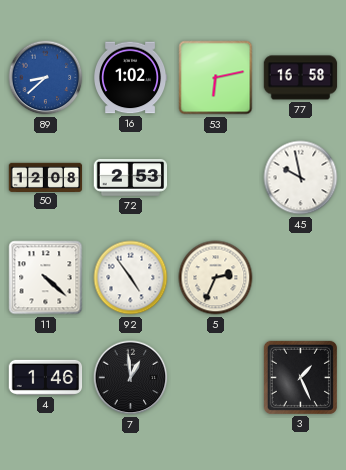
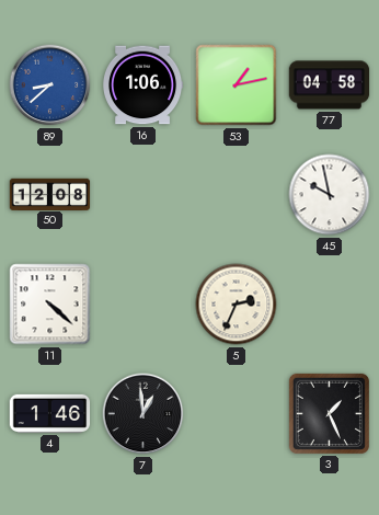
16: 1:02 -> 1:06
53: 6:13 -> 1:13
77: 16:58 -> 04:58
72: 2:53 -> none
92: 4:54 -> none
